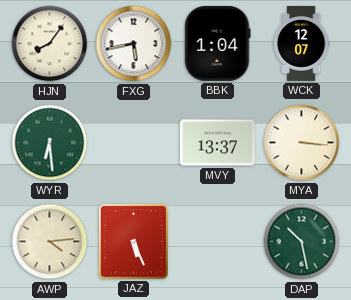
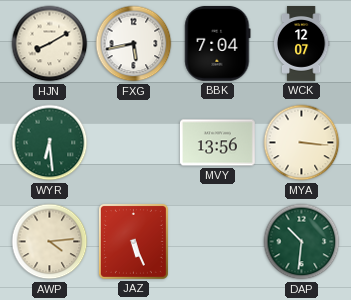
HJN: 8:06 -> 8:10
BBK: 1:04 -> 7:04
MVY: 13:37 -> 13:56
DAP: 10:28 -> 10:31
